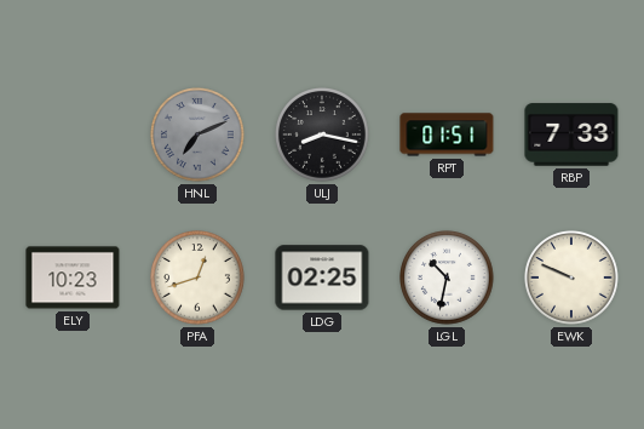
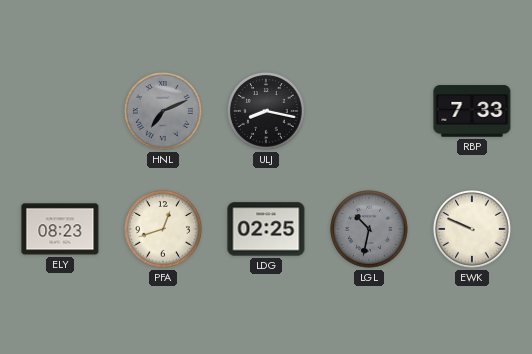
RPT: 01:51 -> none
ELY: 10:23 -> 08:23
LGL dial: white -> grey
